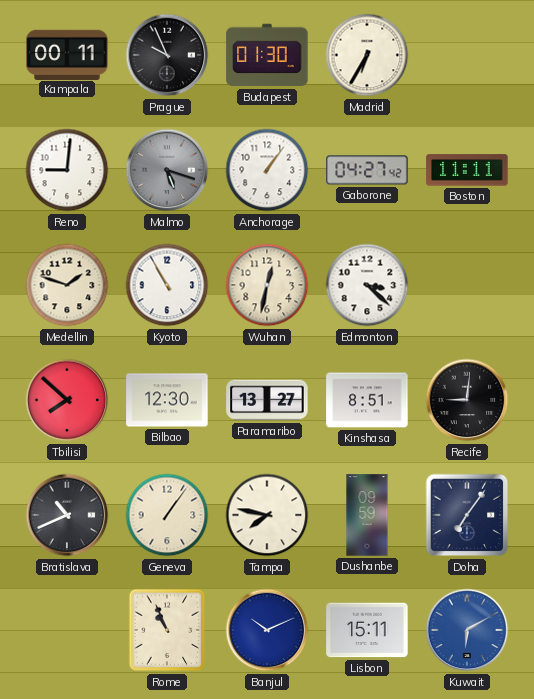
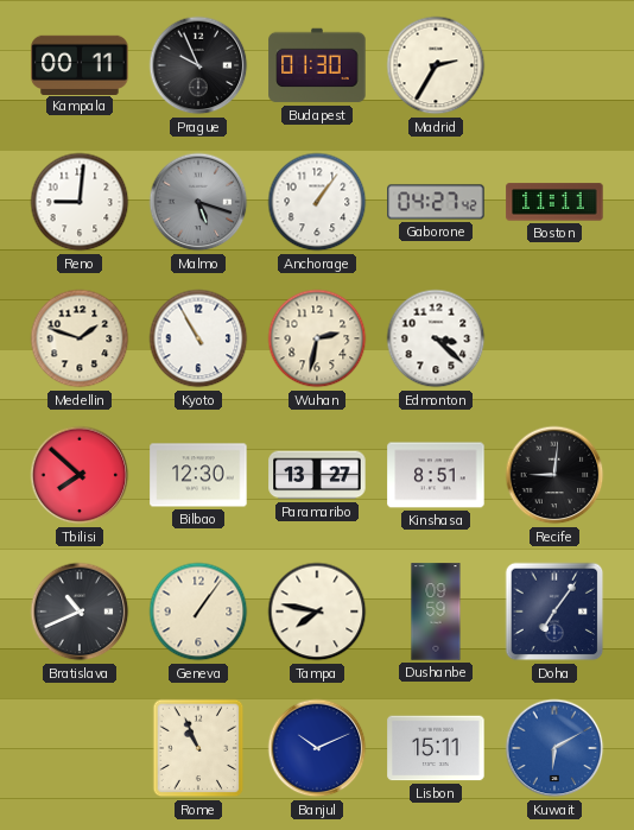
Madrid: 6:35 -> 2:35
Wuhan: 12:32 -> 2:32
